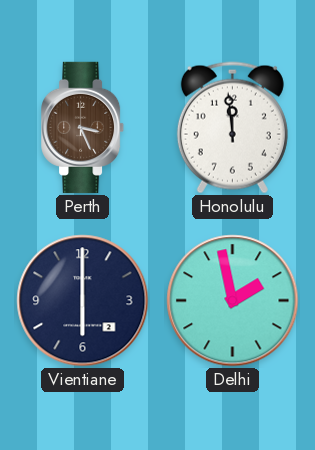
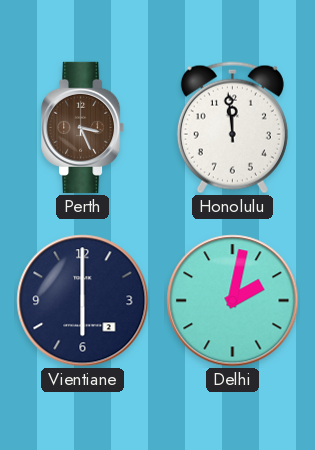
Delhi: 1:58 -> 2:02
